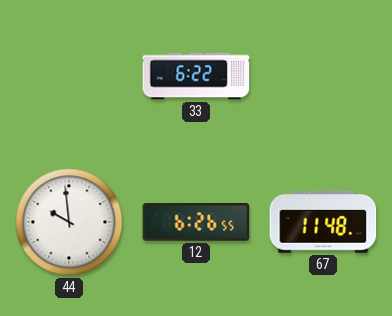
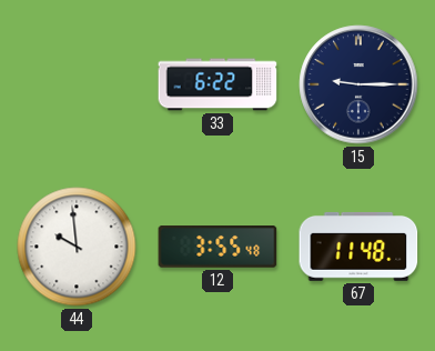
15: none -> 9:15
12: 6:26 -> 3:55
